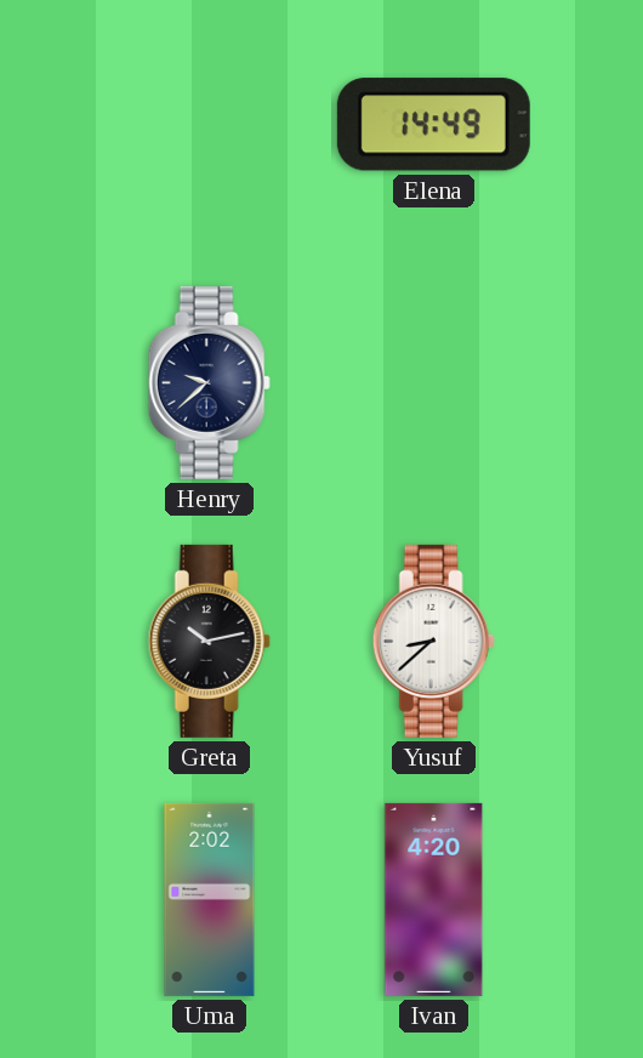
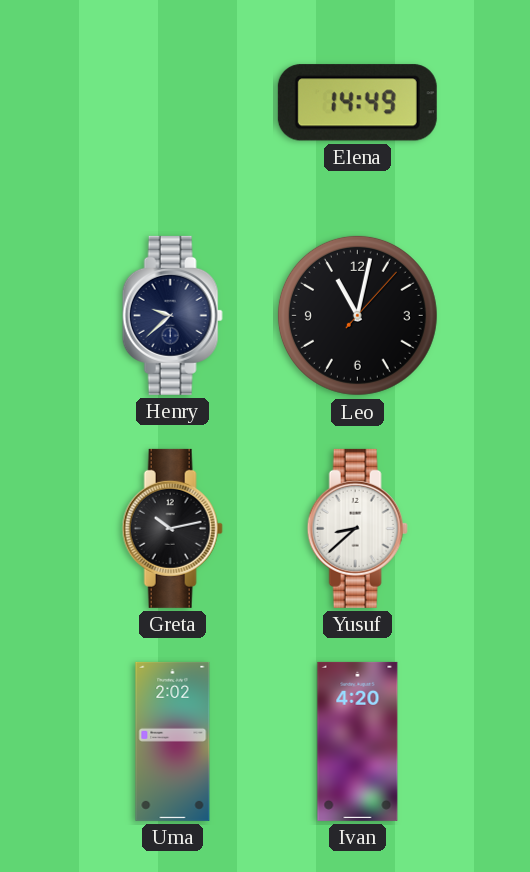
Leo: none -> 11:02
